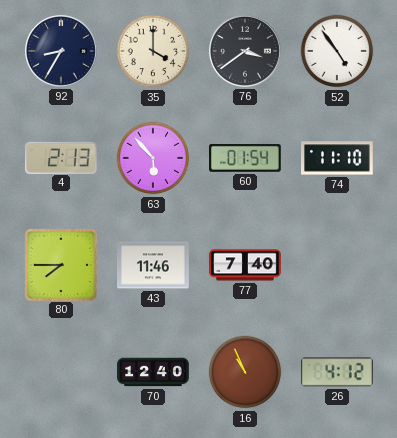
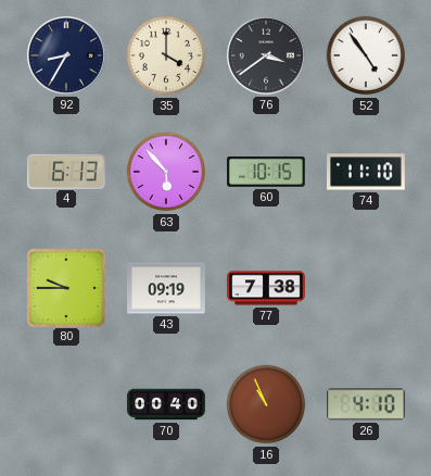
4: 2:13 -> 6:13
60: 01:54 -> 10:15
80: 7:45 -> 9:45
43: 11:46 -> 09:19
77: 7:40 -> 7:38
70: 12:40 -> 00:40
26: 4:12 -> 4:10
